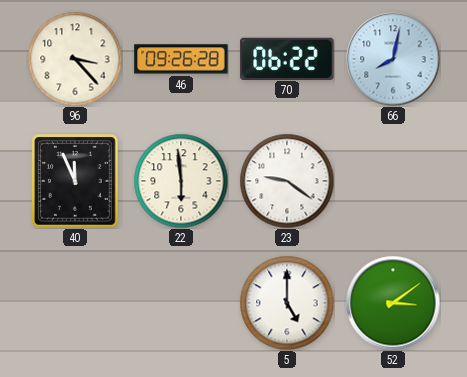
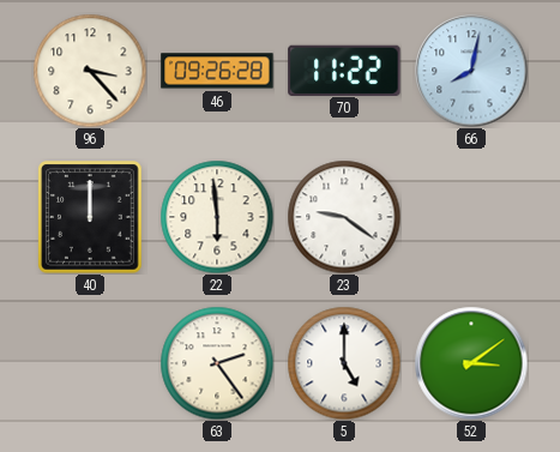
70: 06:22 -> 11:22
40: 11:56 -> 12:00
63: none -> 2:24
